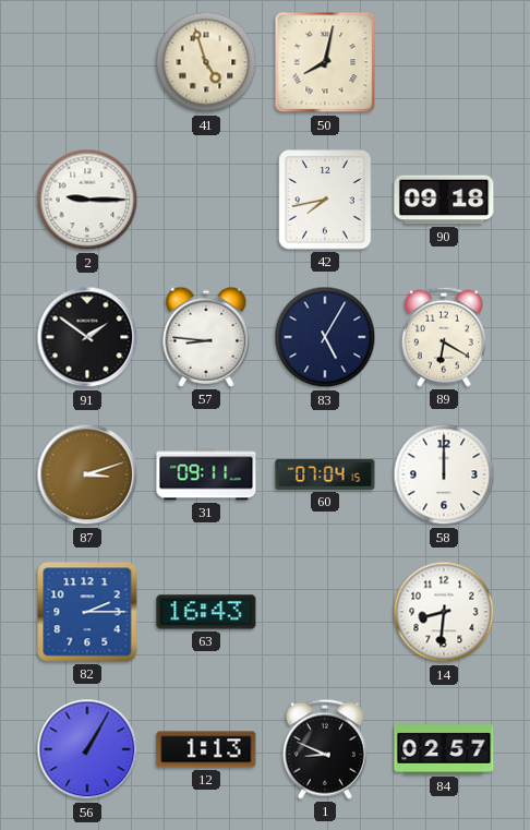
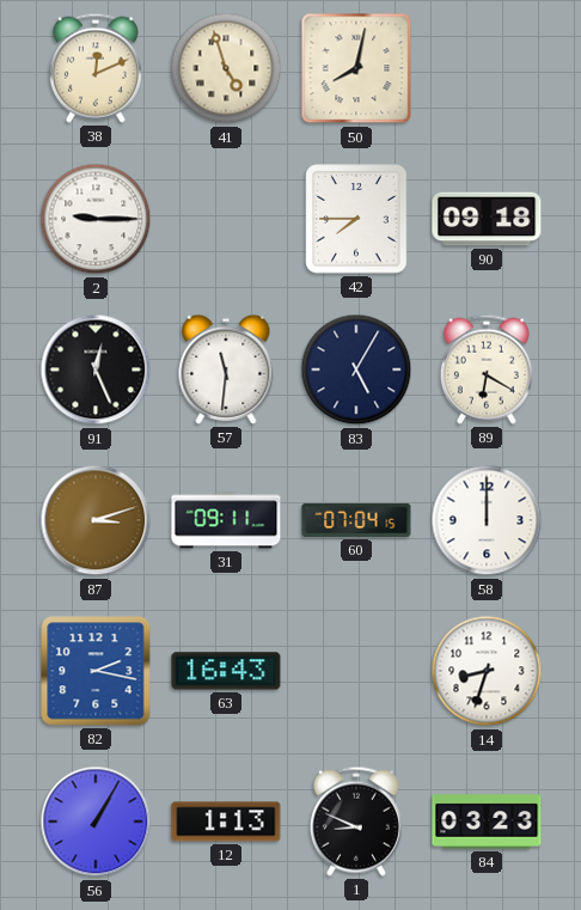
38: none -> 12:11
42: 7:43 -> 7:45
91: 1:51 -> 12:26
57: 8:46 -> 11:31
82: 2:15 -> 2:17
14: 8:31 -> 8:33
84: 02:57 -> 03:23
